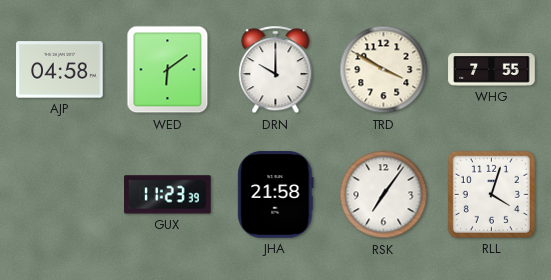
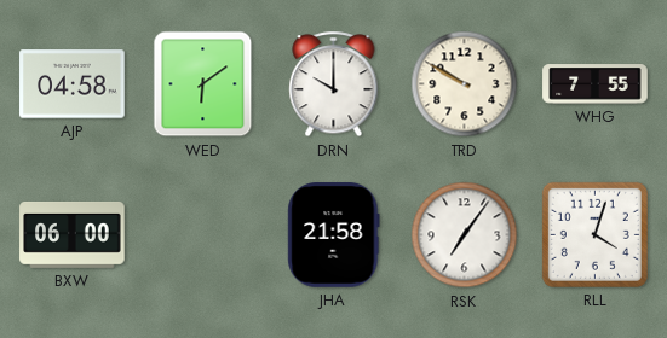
TRD: 3:50 -> 9:50
BXW: none -> 06:00
GUX: 11:23 -> none
